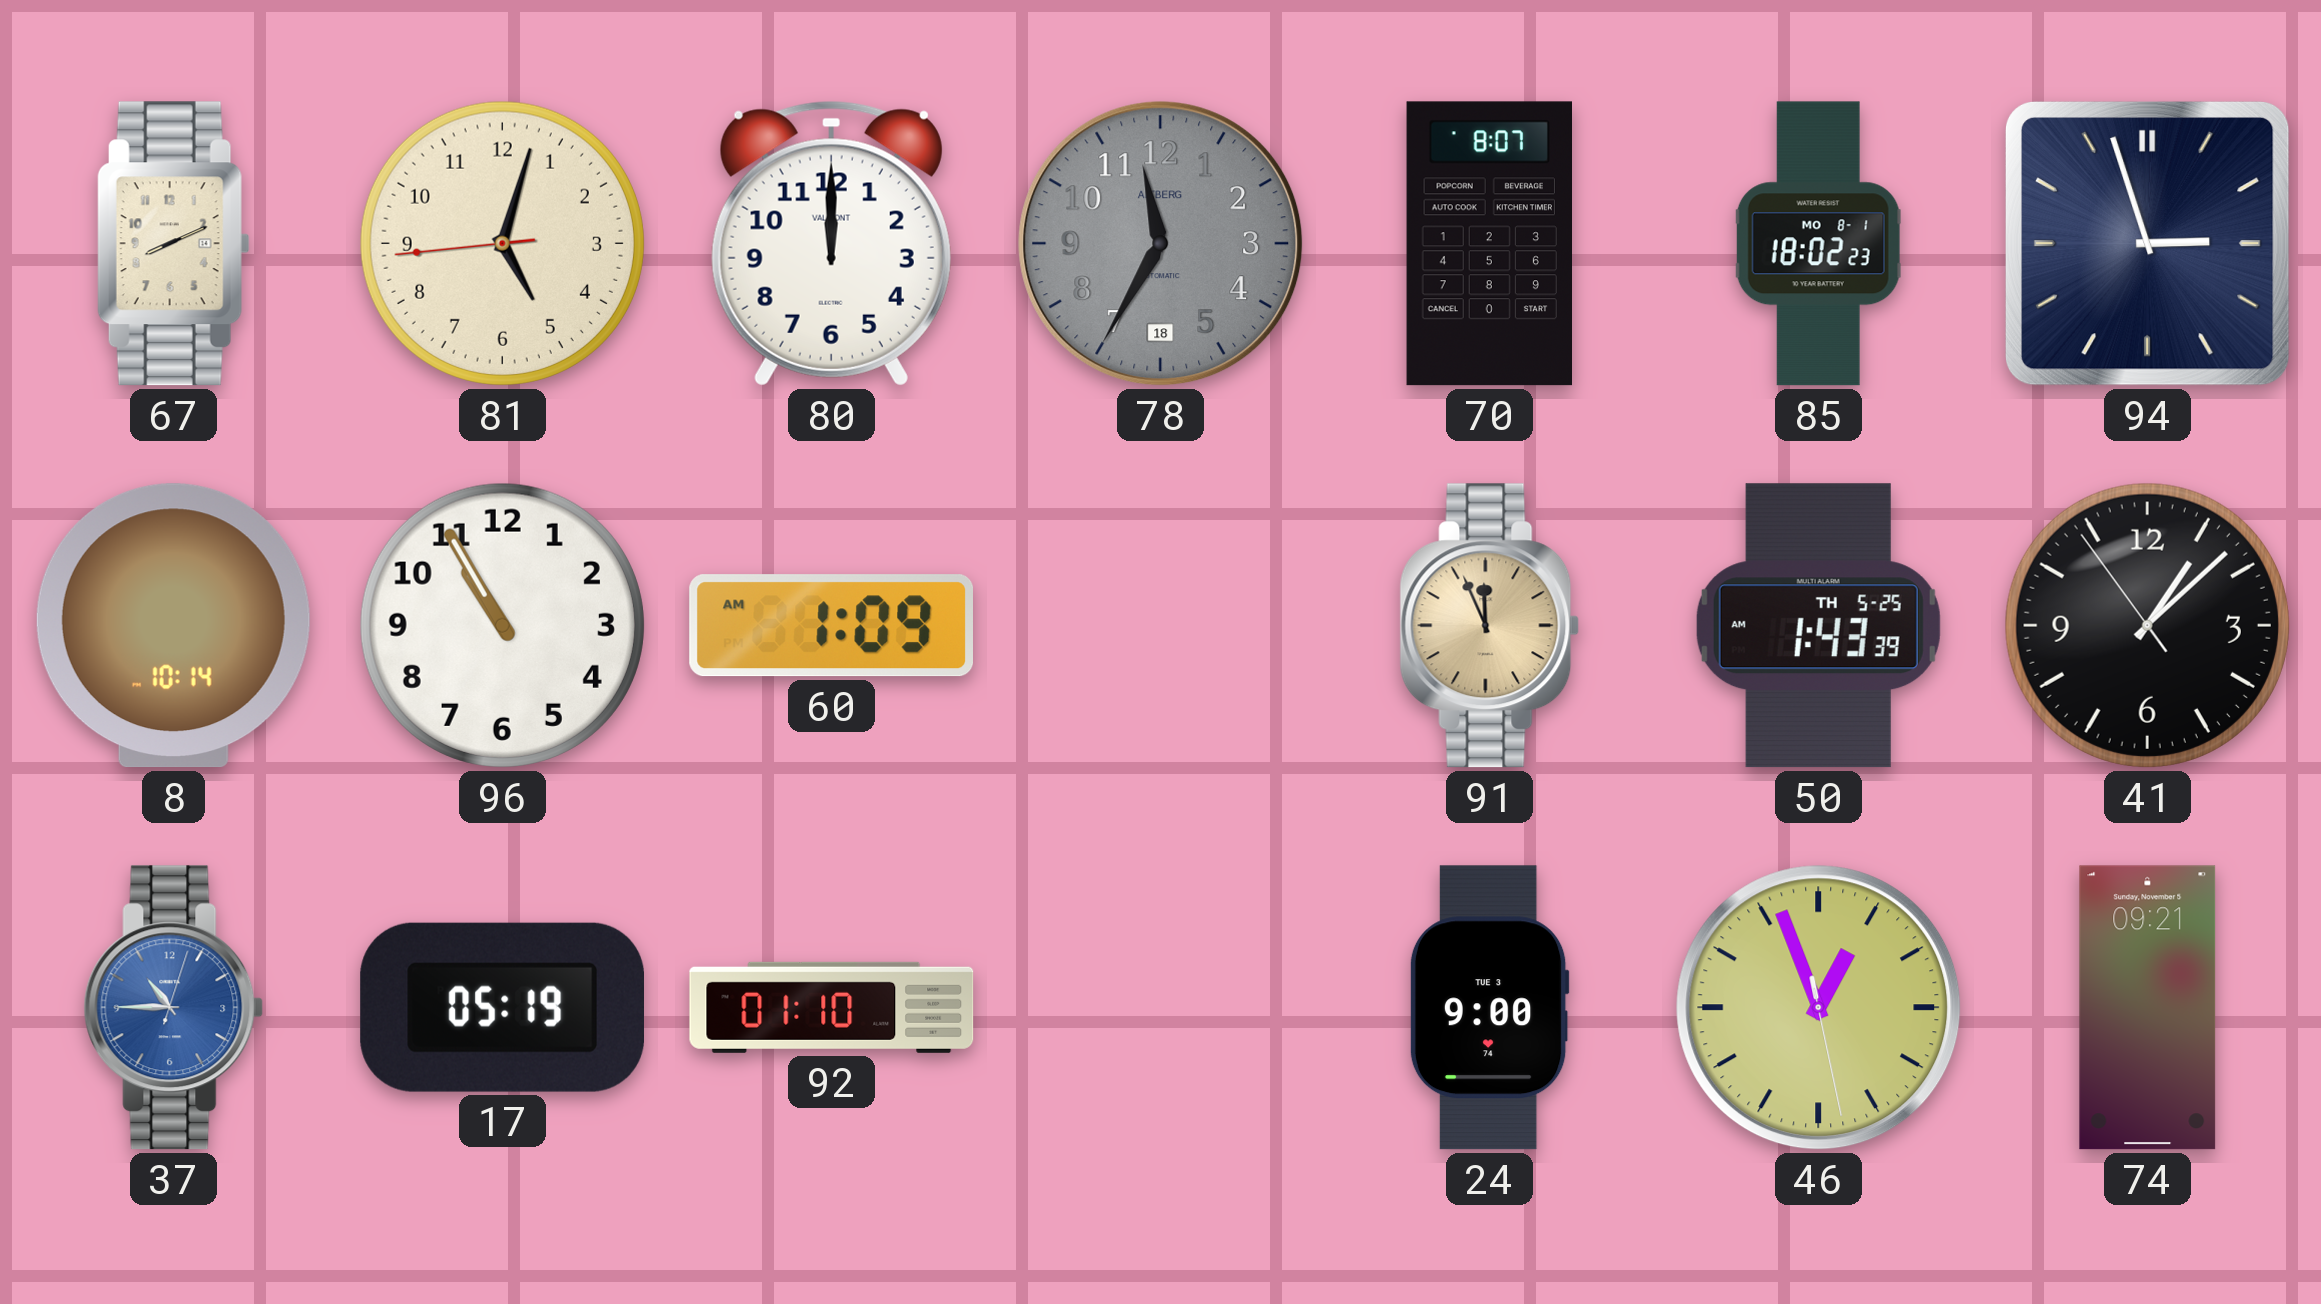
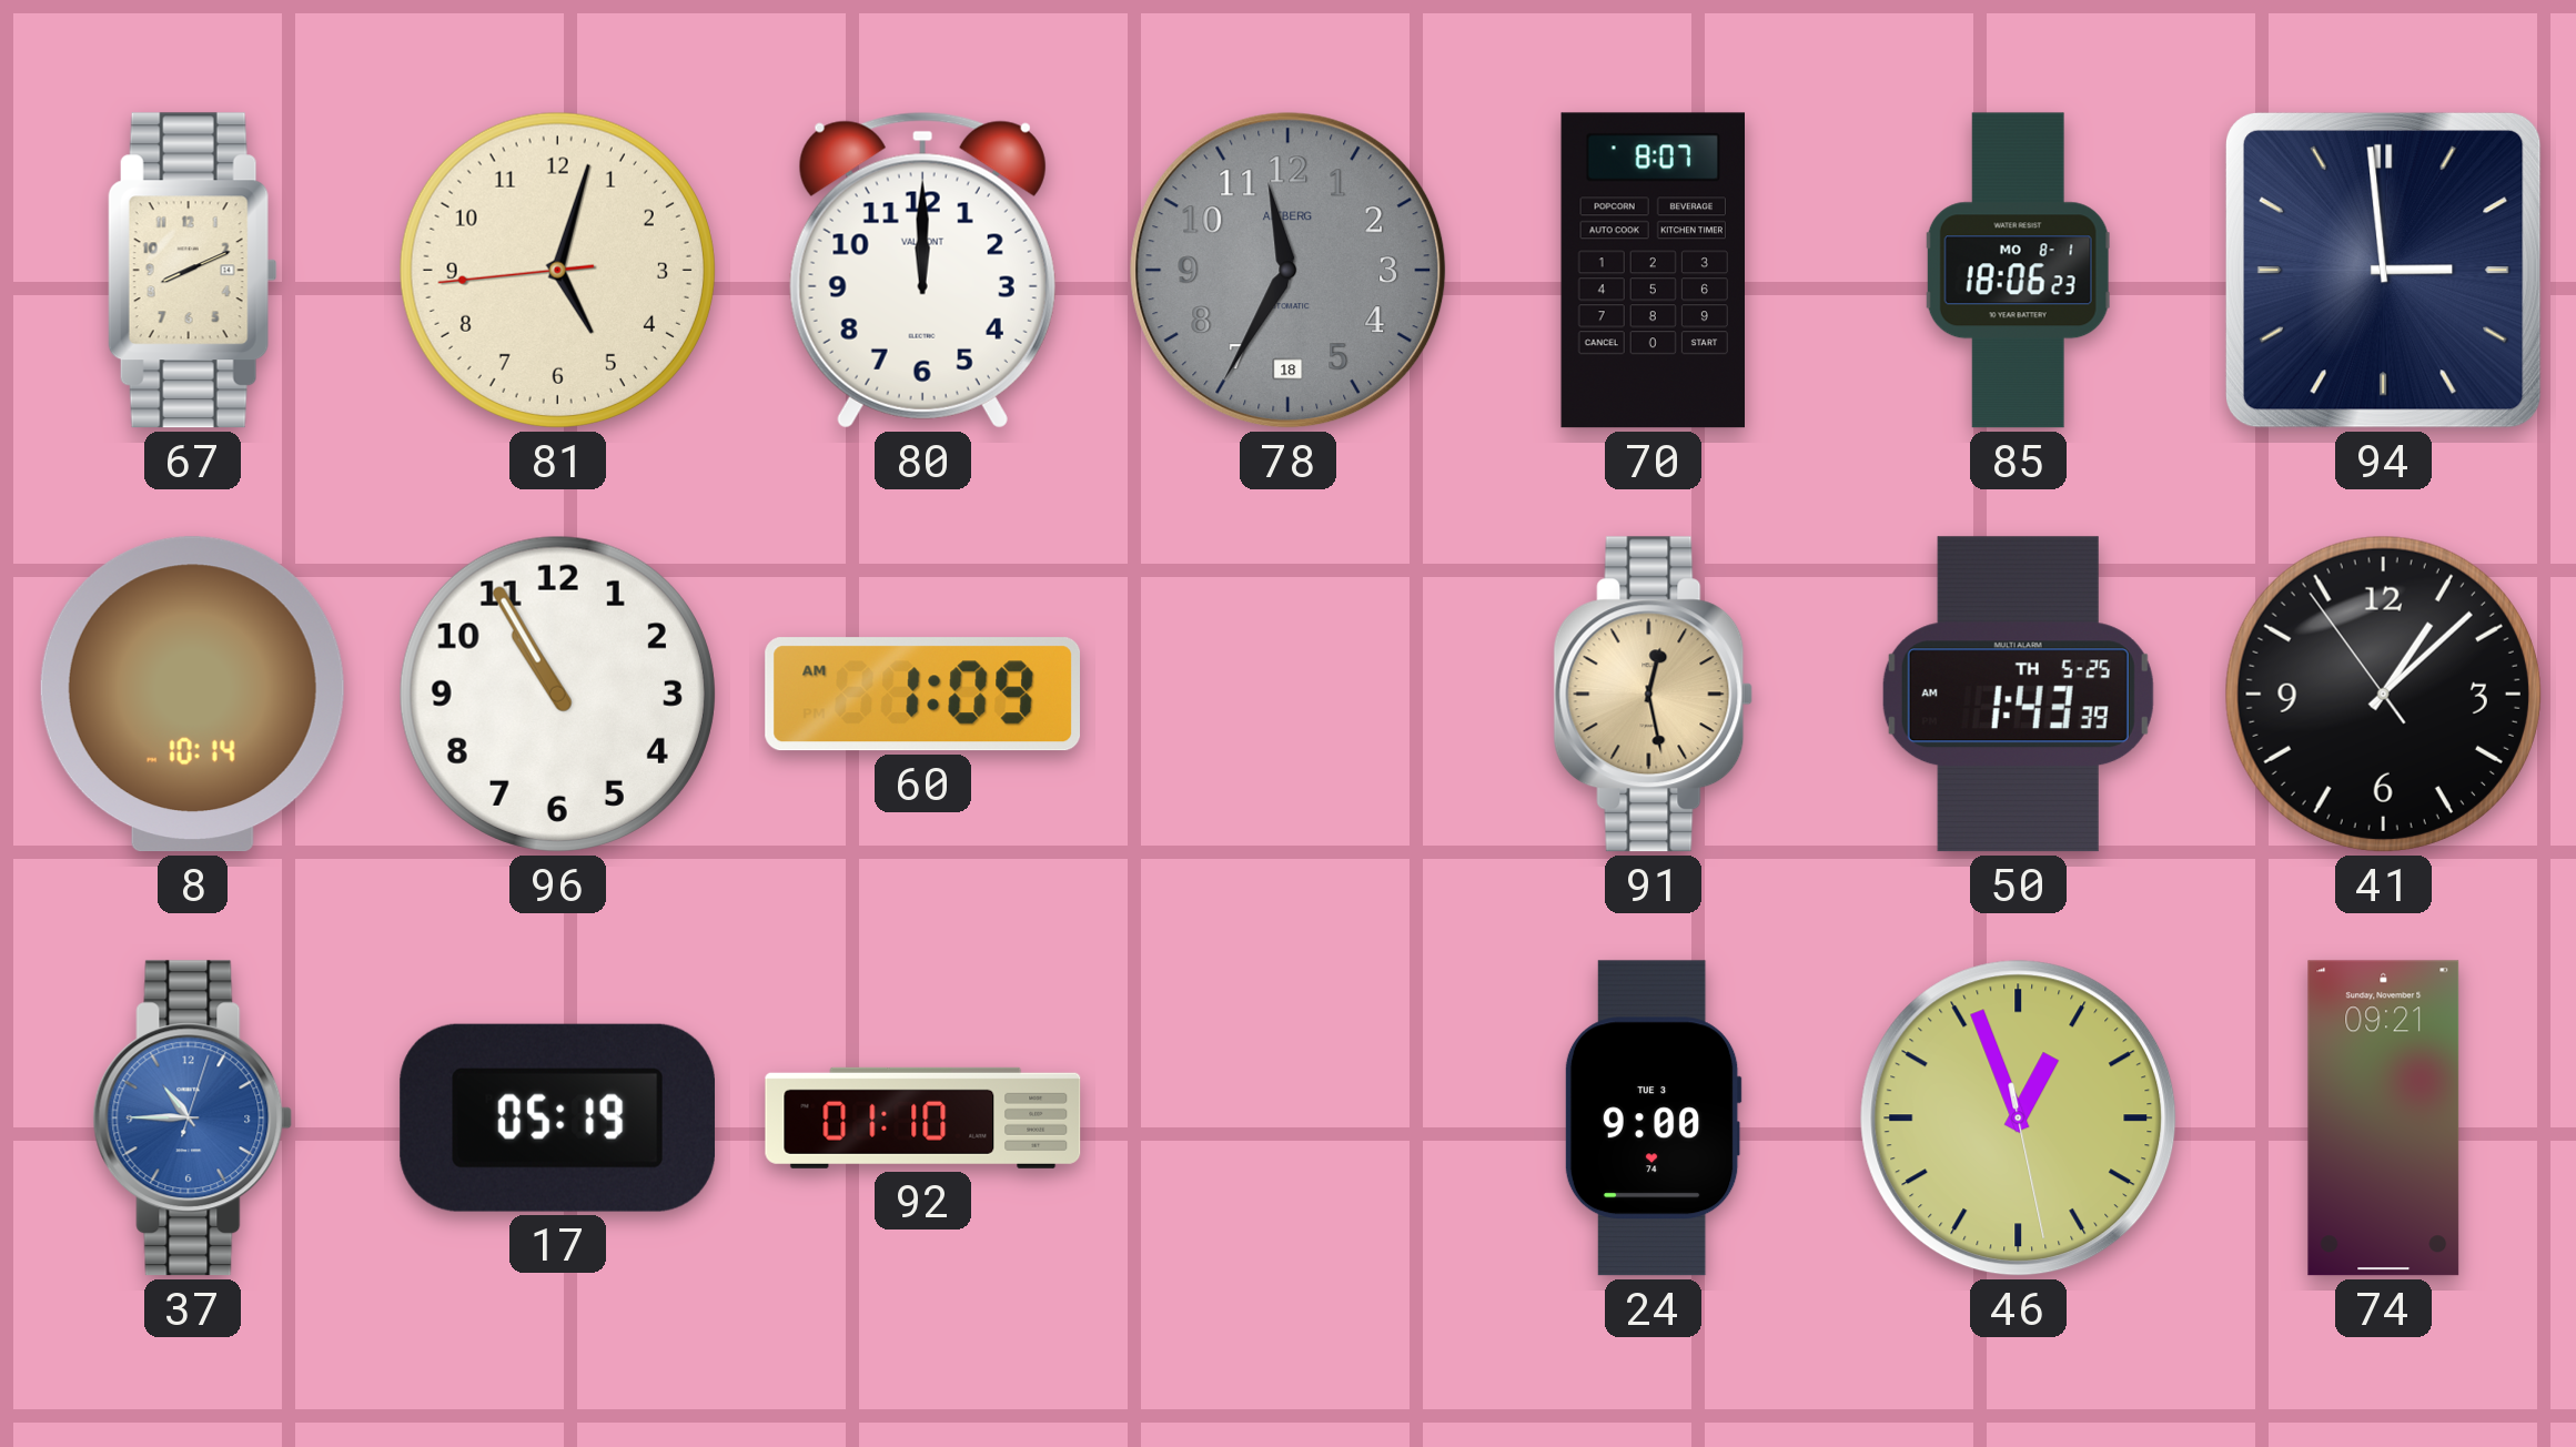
85: 18:02 -> 18:06
94: 2:57 -> 2:59
91: 11:56 -> 12:28
